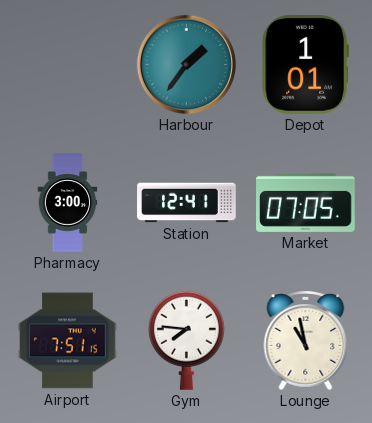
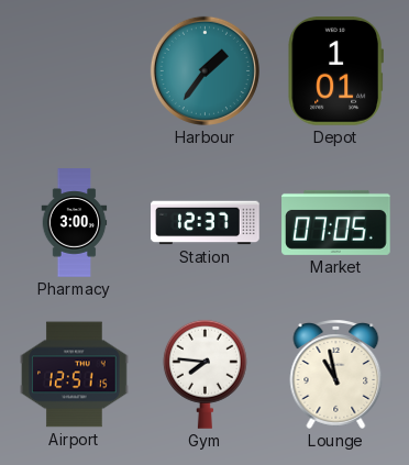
Station: 12:41 -> 12:37
Airport: 7:51 -> 12:51
